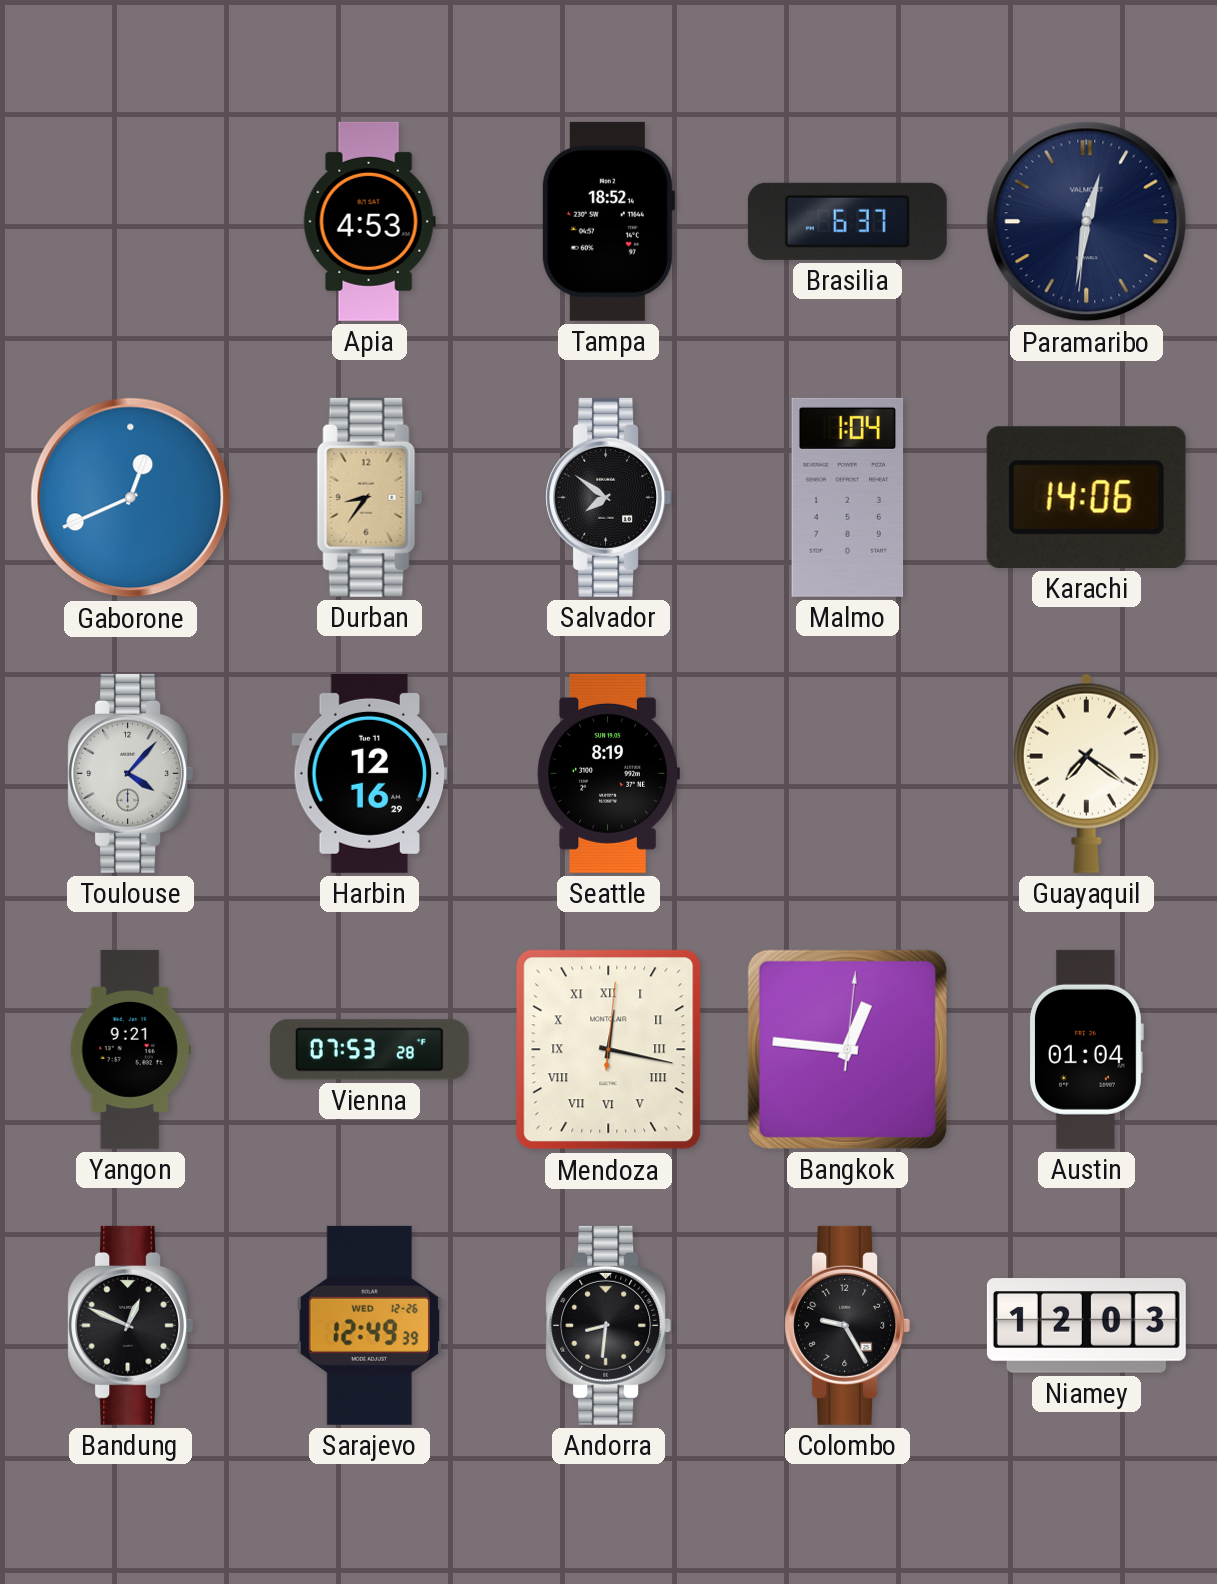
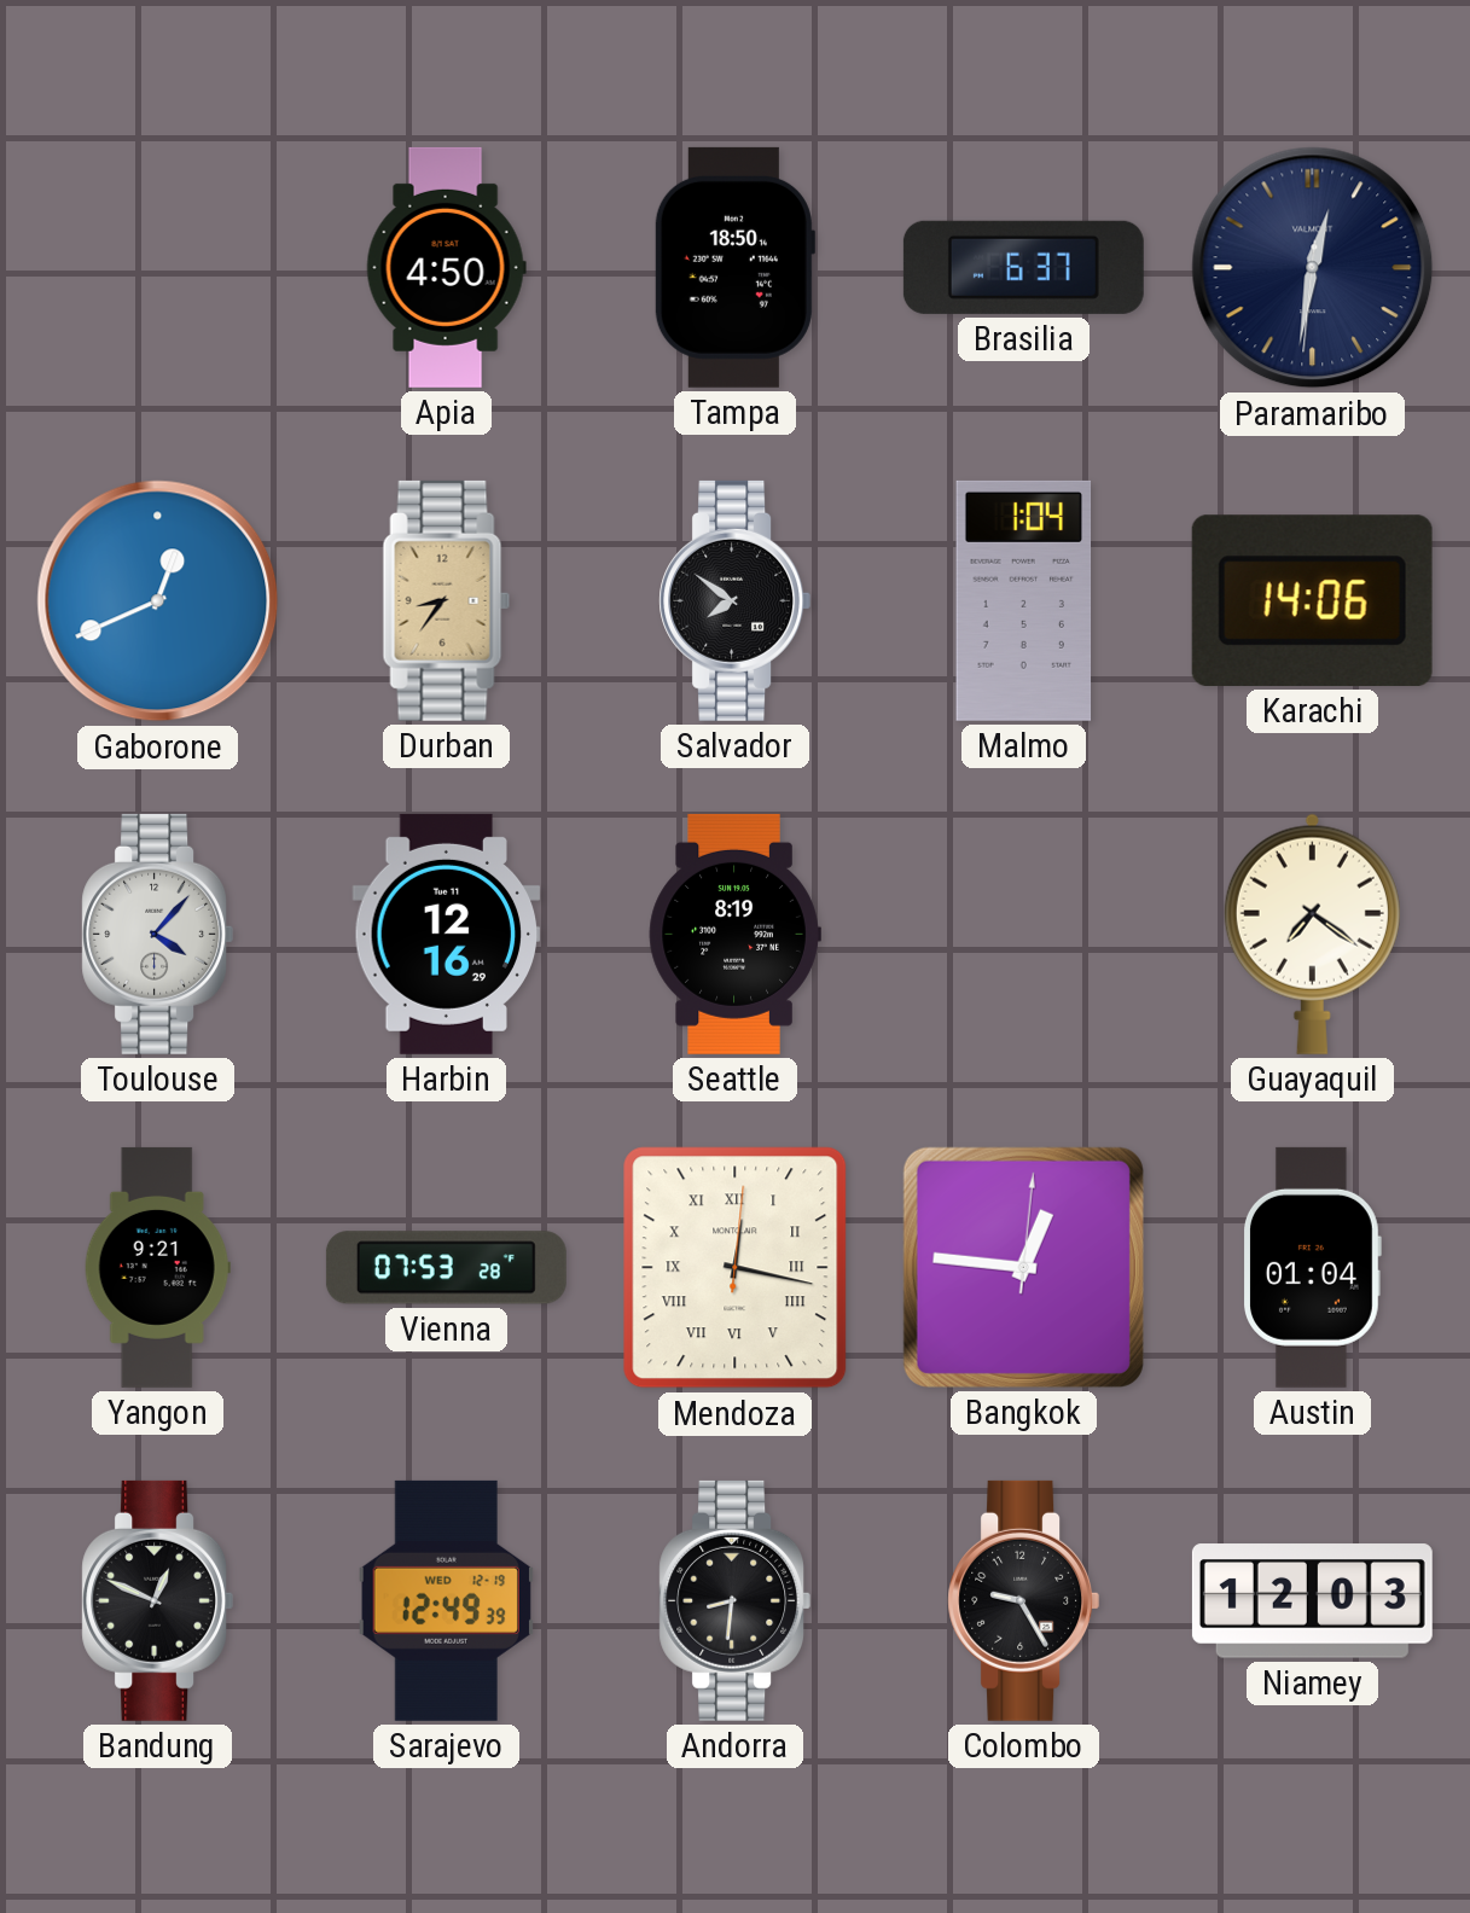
Apia: 4:53 -> 4:50
Tampa: 18:52 -> 18:50
Sarajevo date: WED 12-26 -> WED 12-19
